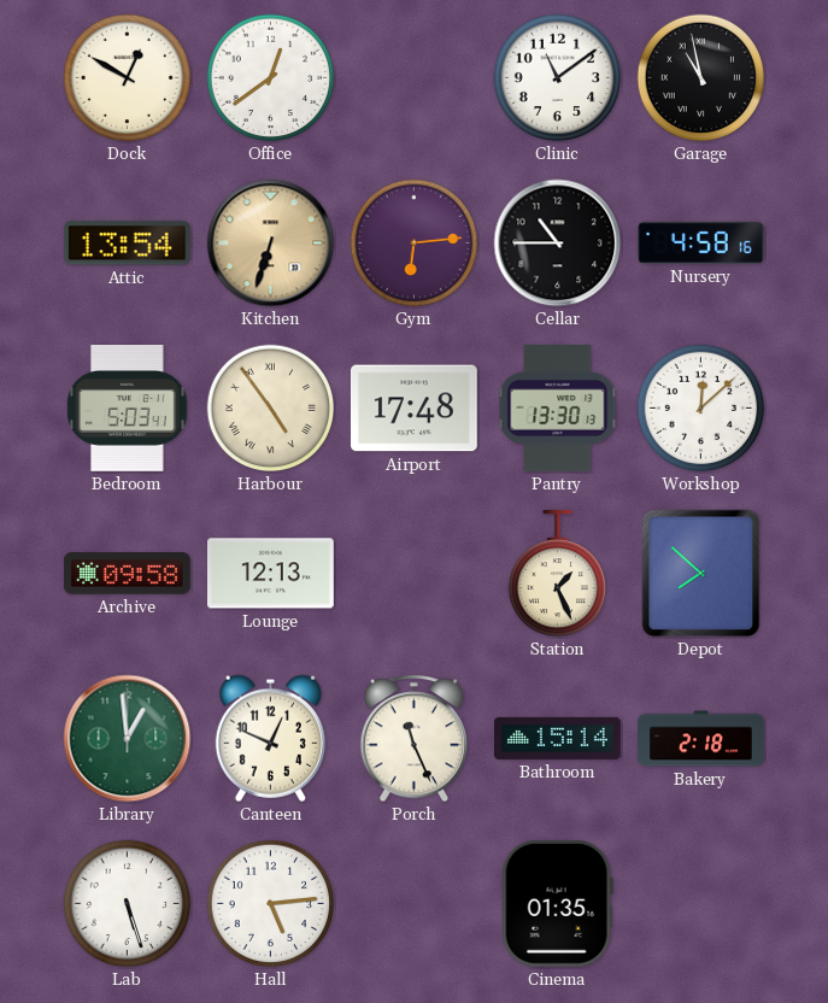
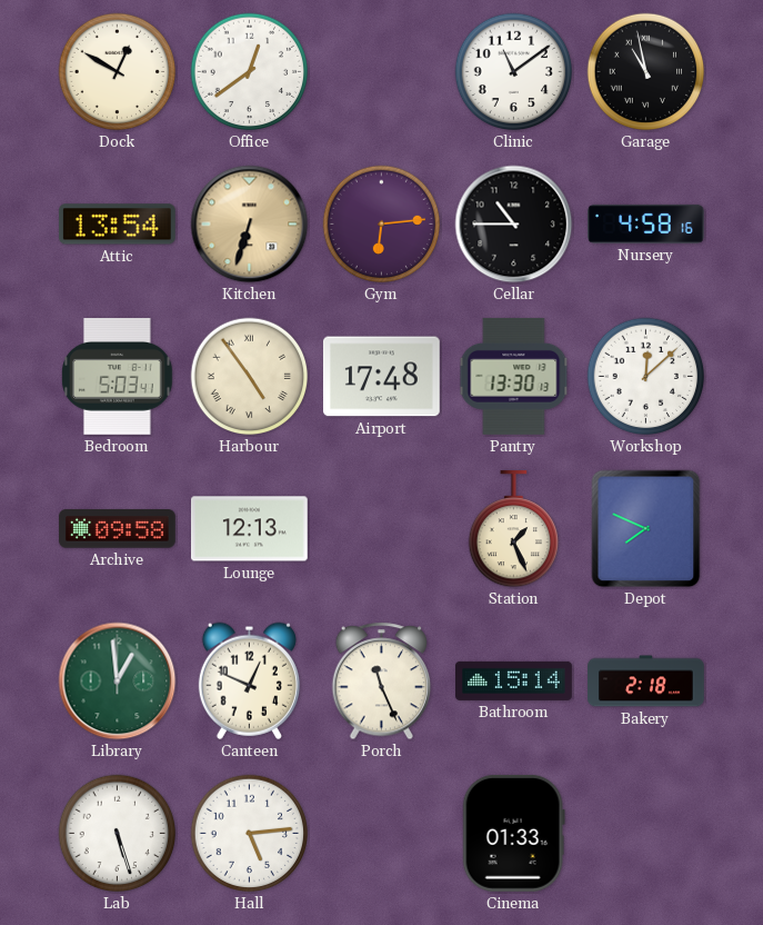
Depot: 7:52 -> 7:49
Cinema: 01:35 -> 01:33
